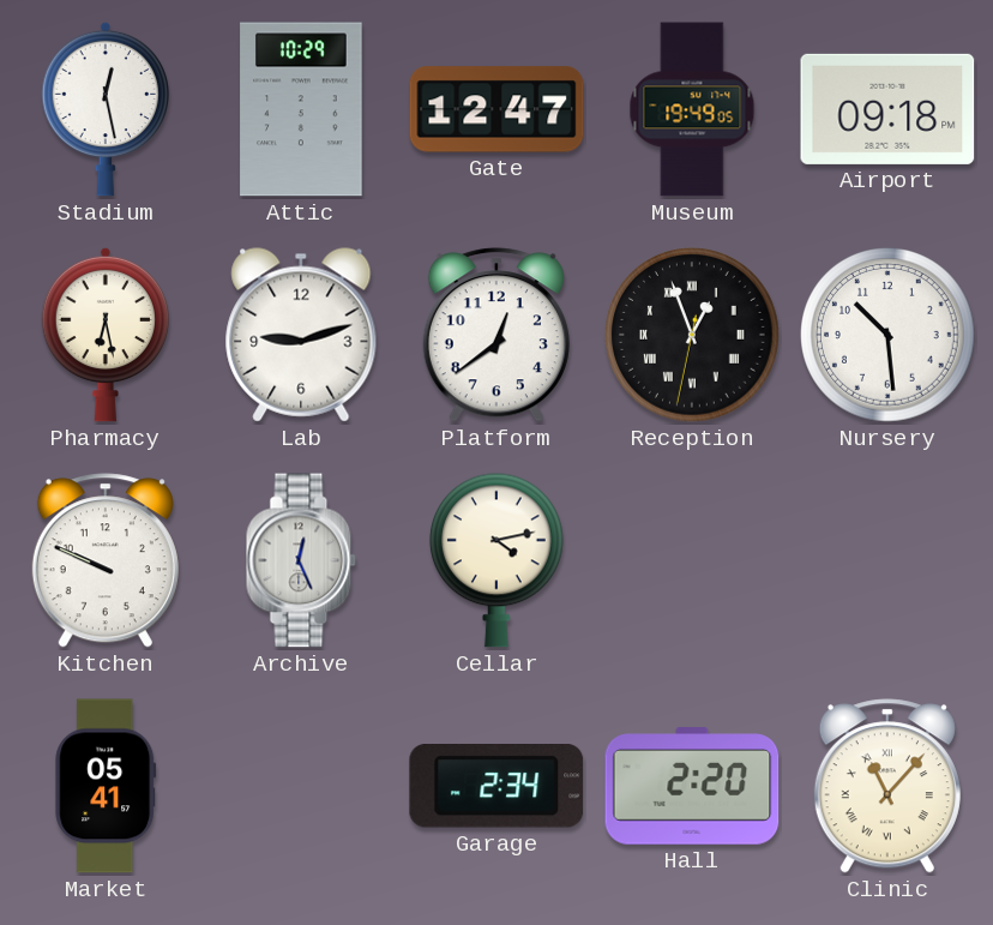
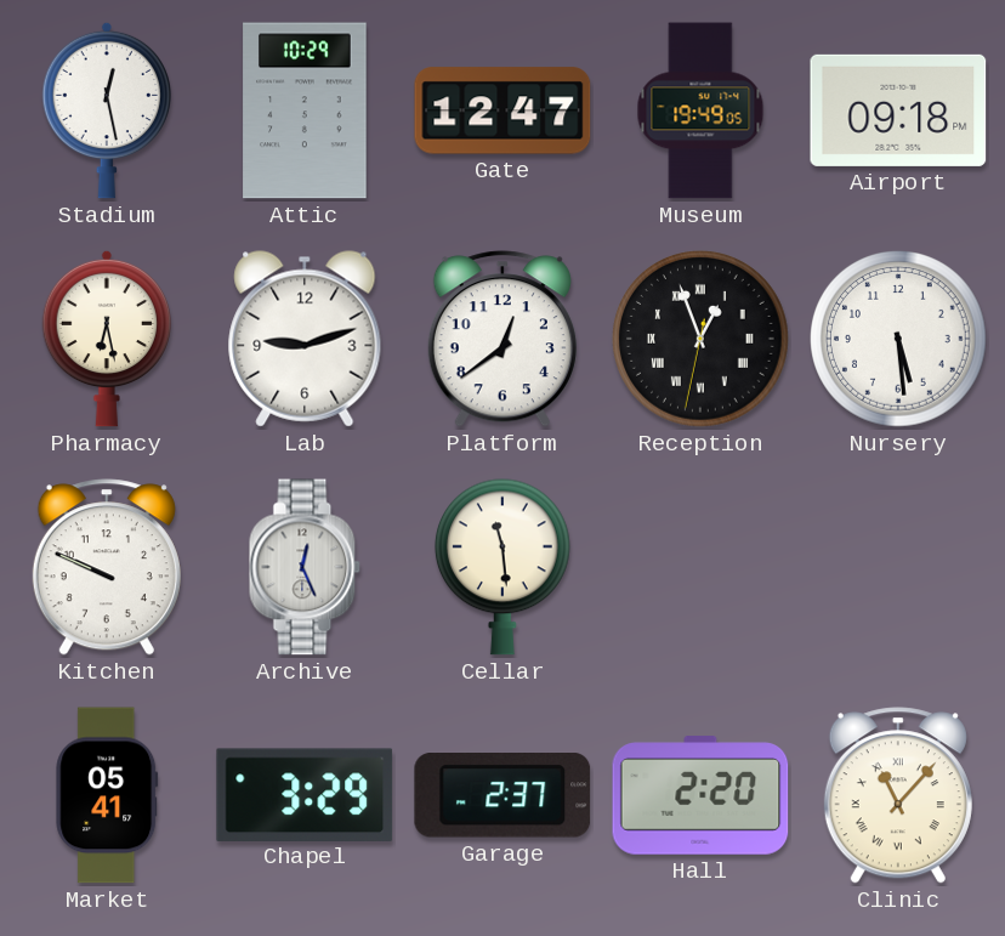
Nursery: 10:29 -> 5:29
Cellar: 4:13 -> 11:29
Chapel: none -> 3:29
Garage: 2:34 -> 2:37
